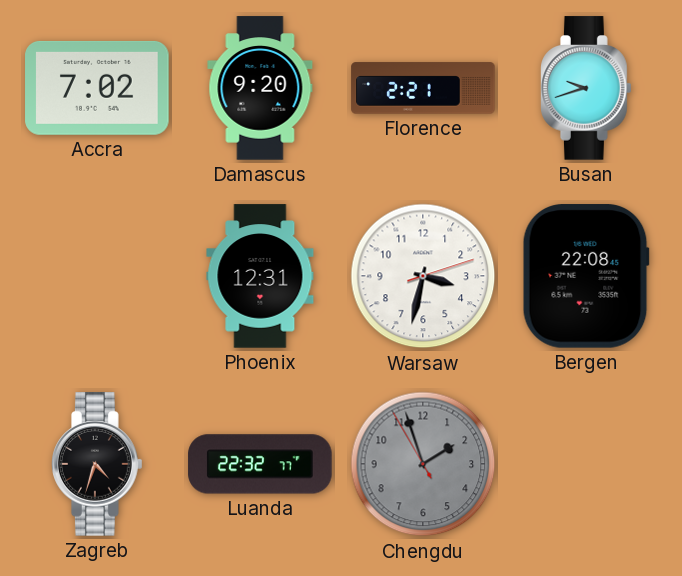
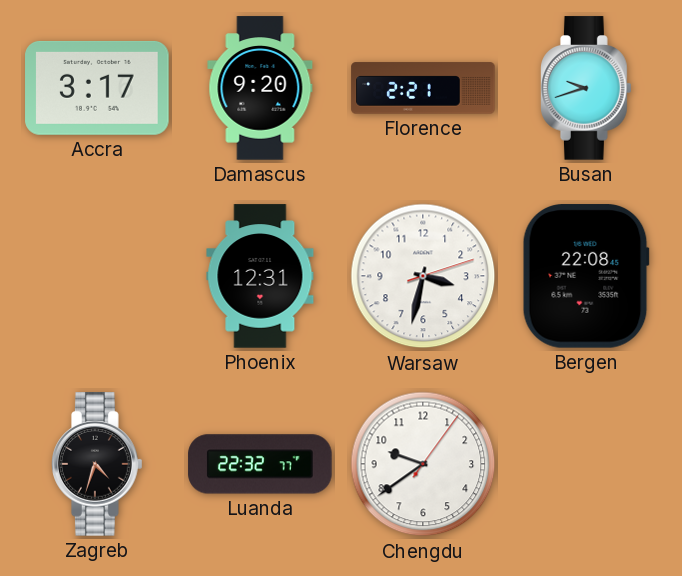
Accra: 7:02 -> 3:17
Chengdu: 1:56 -> 9:39
Chengdu dial: grey -> white
